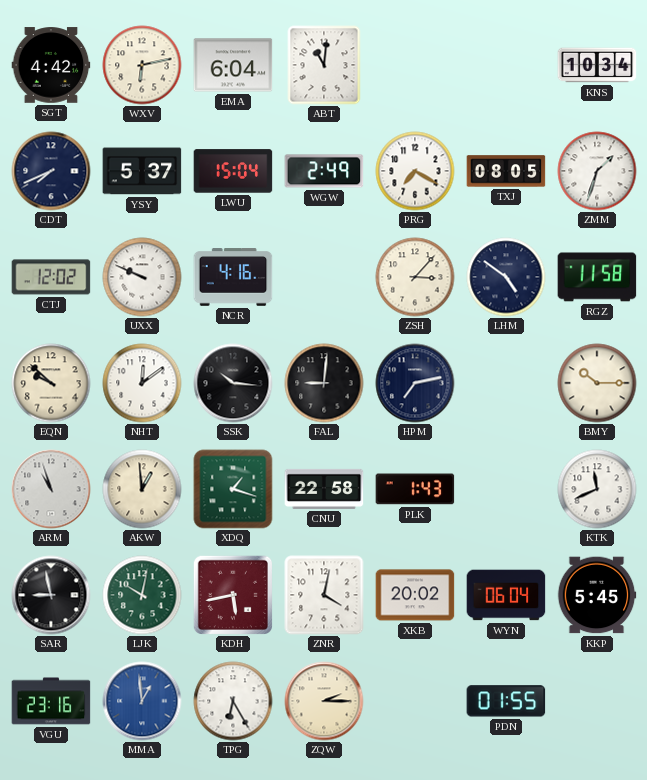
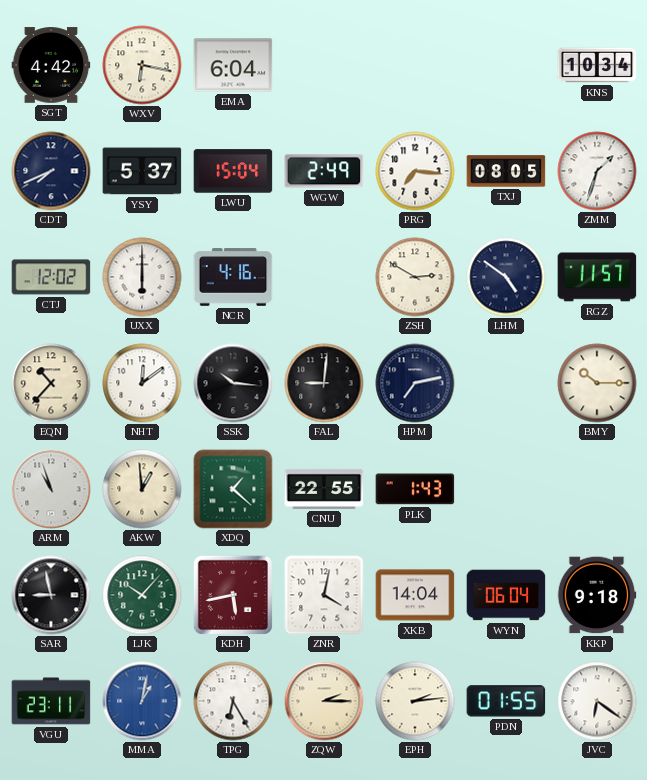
WXV: 6:13 -> 6:17
ABT: 11:01 -> none
PRG: 7:20 -> 7:16
UXX: 9:49 -> 6:00
ZSH: 3:07 -> 2:50
RGZ: 11:58 -> 11:57
EQN: 9:52 -> 10:37
XDQ: 1:18 -> 1:22
CNU: 22:58 -> 22:55
KTK: 11:41 -> none
LJK: 10:02 -> 10:07
XKB: 20:02 -> 14:04
KKP: 5:45 -> 9:18
VGU: 23:16 -> 23:11
MMA: 12:59 -> 1:02
EPH: none -> 2:14
JVC: none -> 6:21
